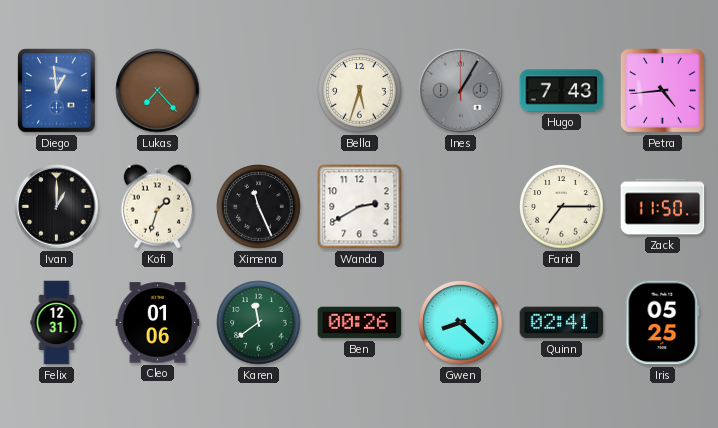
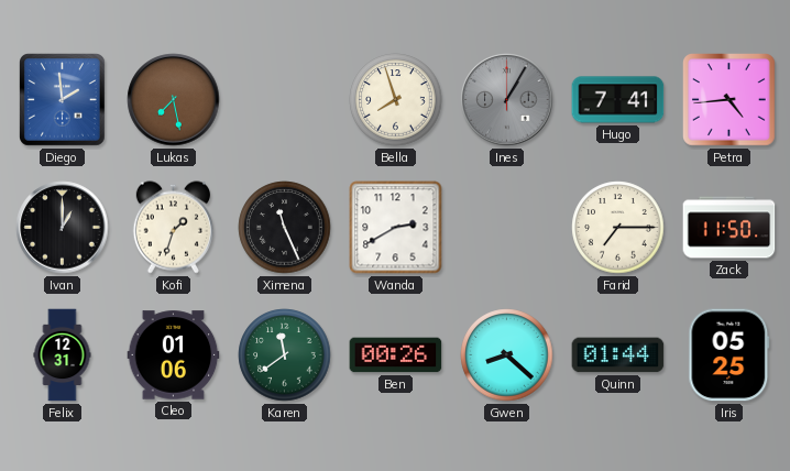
Diego: 12:59 -> 1:59
Lukas: 7:23 -> 7:28
Bella: 5:33 -> 7:57
Hugo: 7:43 -> 7:41
Quinn: 02:41 -> 01:44
